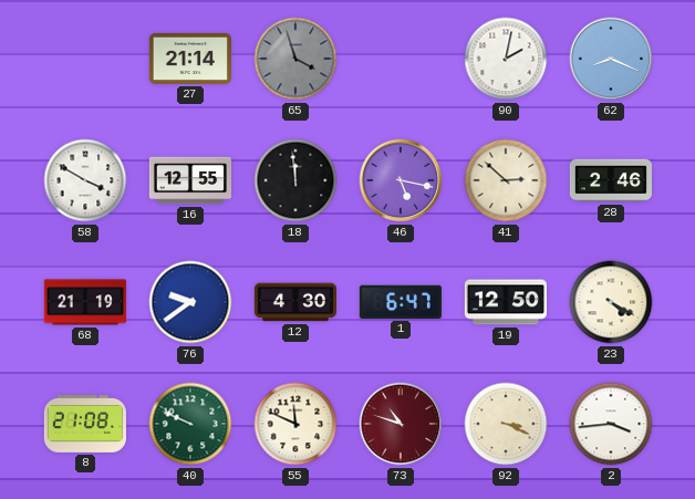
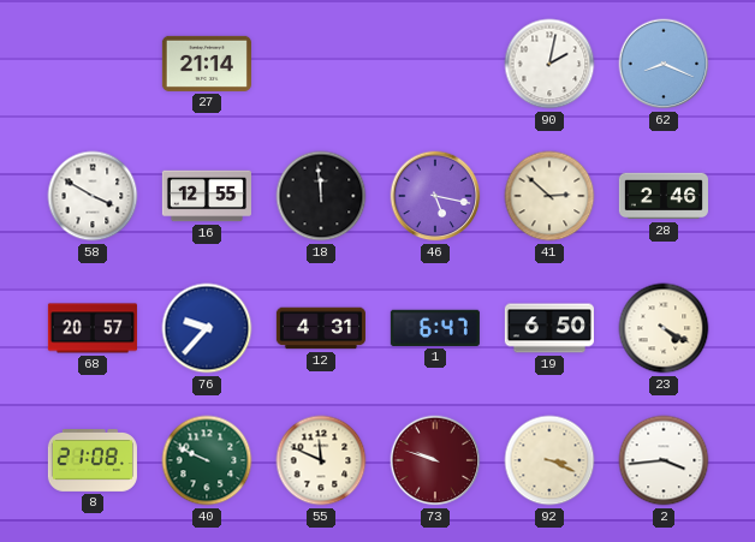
65: 3:57 -> none
68: 21:19 -> 20:57
76: 9:39 -> 9:37
12: 4:30 -> 4:31
19: 12:50 -> 6:50
73: 10:48 -> 9:48
